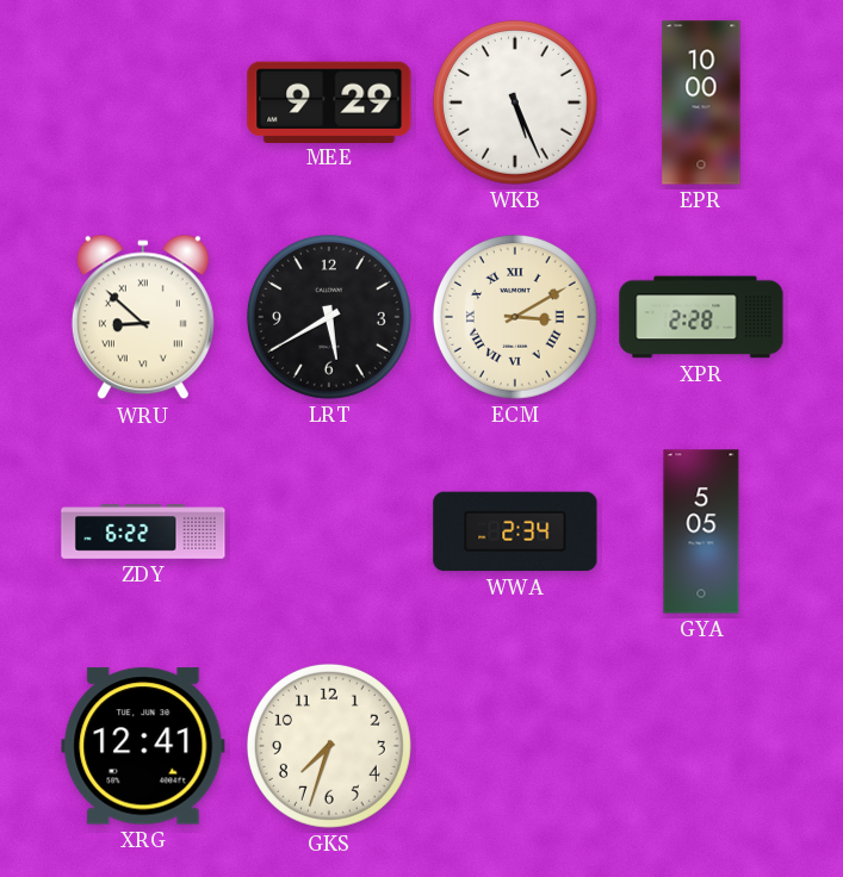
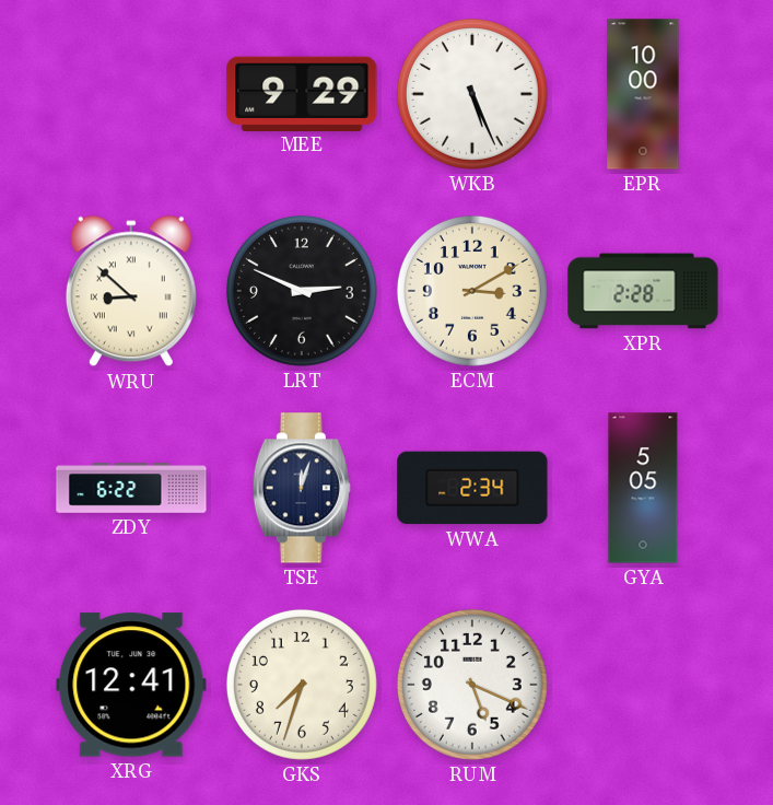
LRT: 5:40 -> 2:49
ECM numerals: Roman -> Arabic
TSE: none -> 12:03
RUM: none -> 5:19
